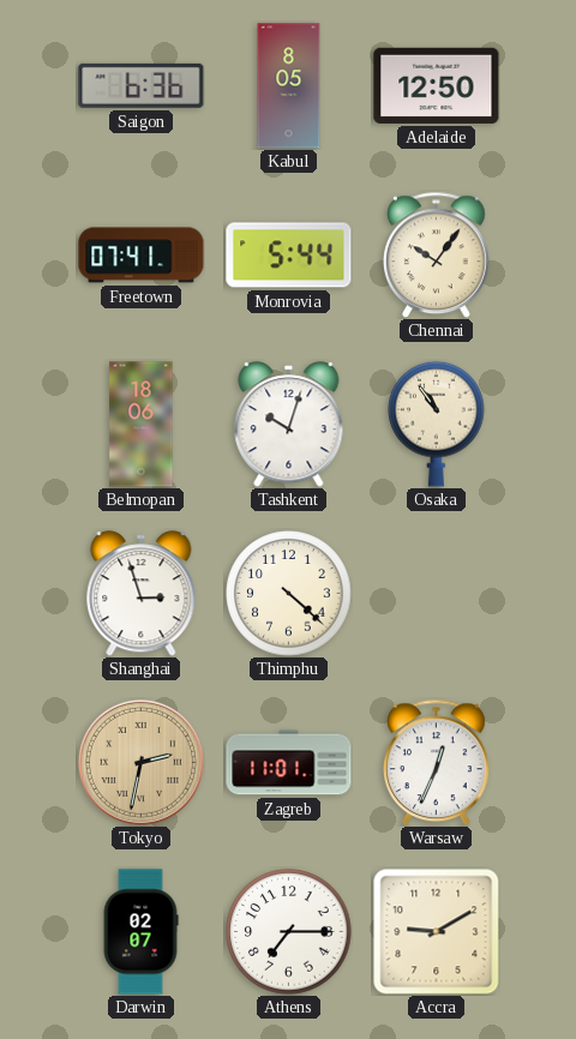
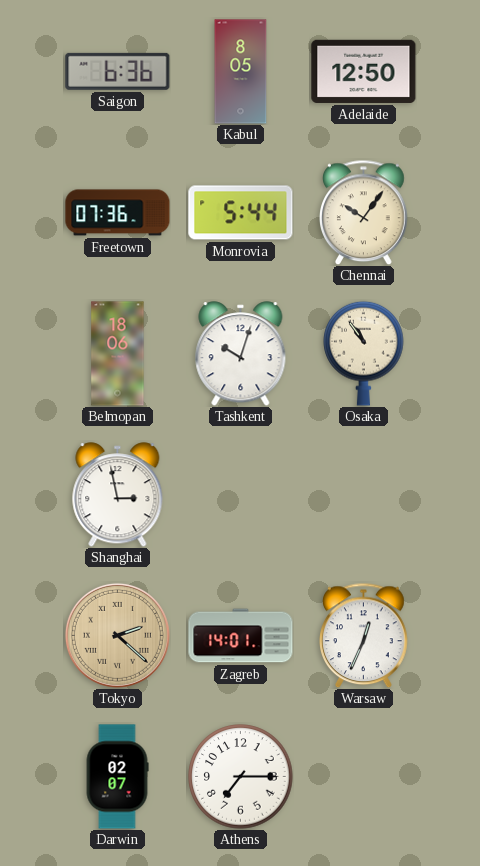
Freetown: 07:41 -> 07:36
Shanghai: 2:57 -> 2:58
Thimphu: 4:22 -> none
Tokyo: 2:32 -> 2:22
Zagreb: 11:01 -> 14:01
Accra: 9:10 -> none
